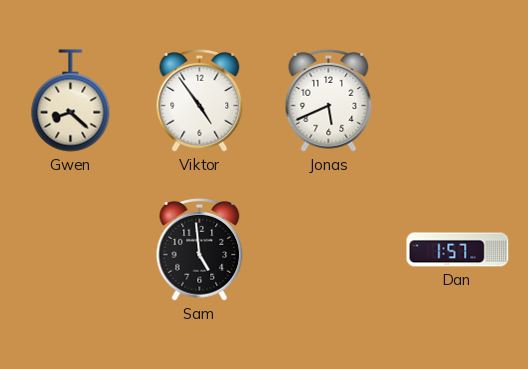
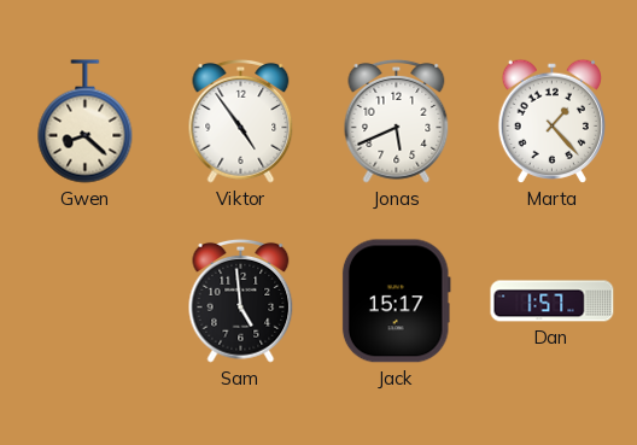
Marta: none -> 1:23
Jack: none -> 15:17
